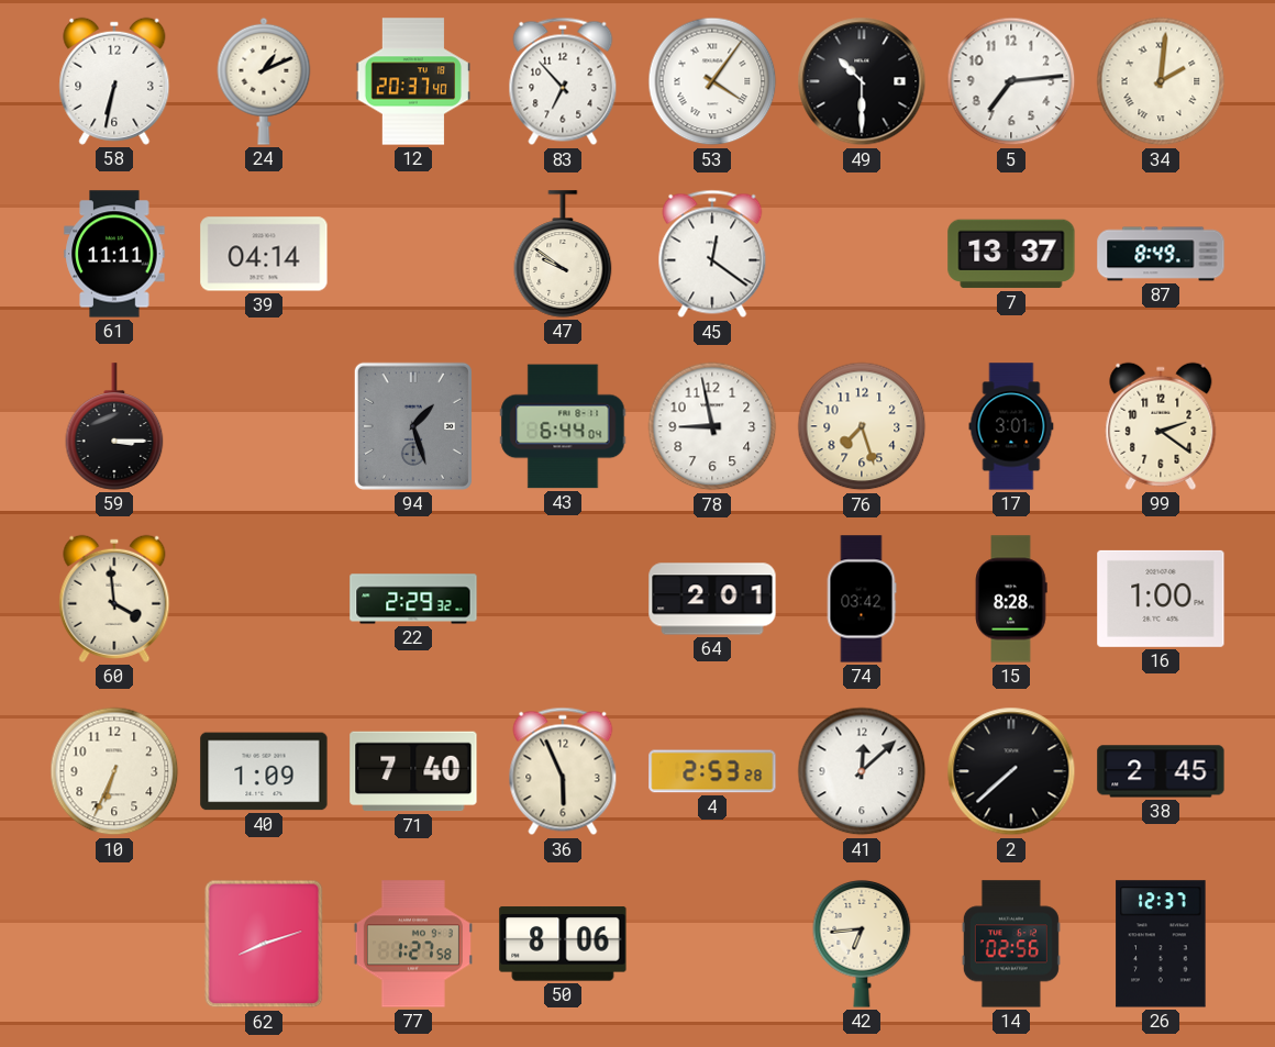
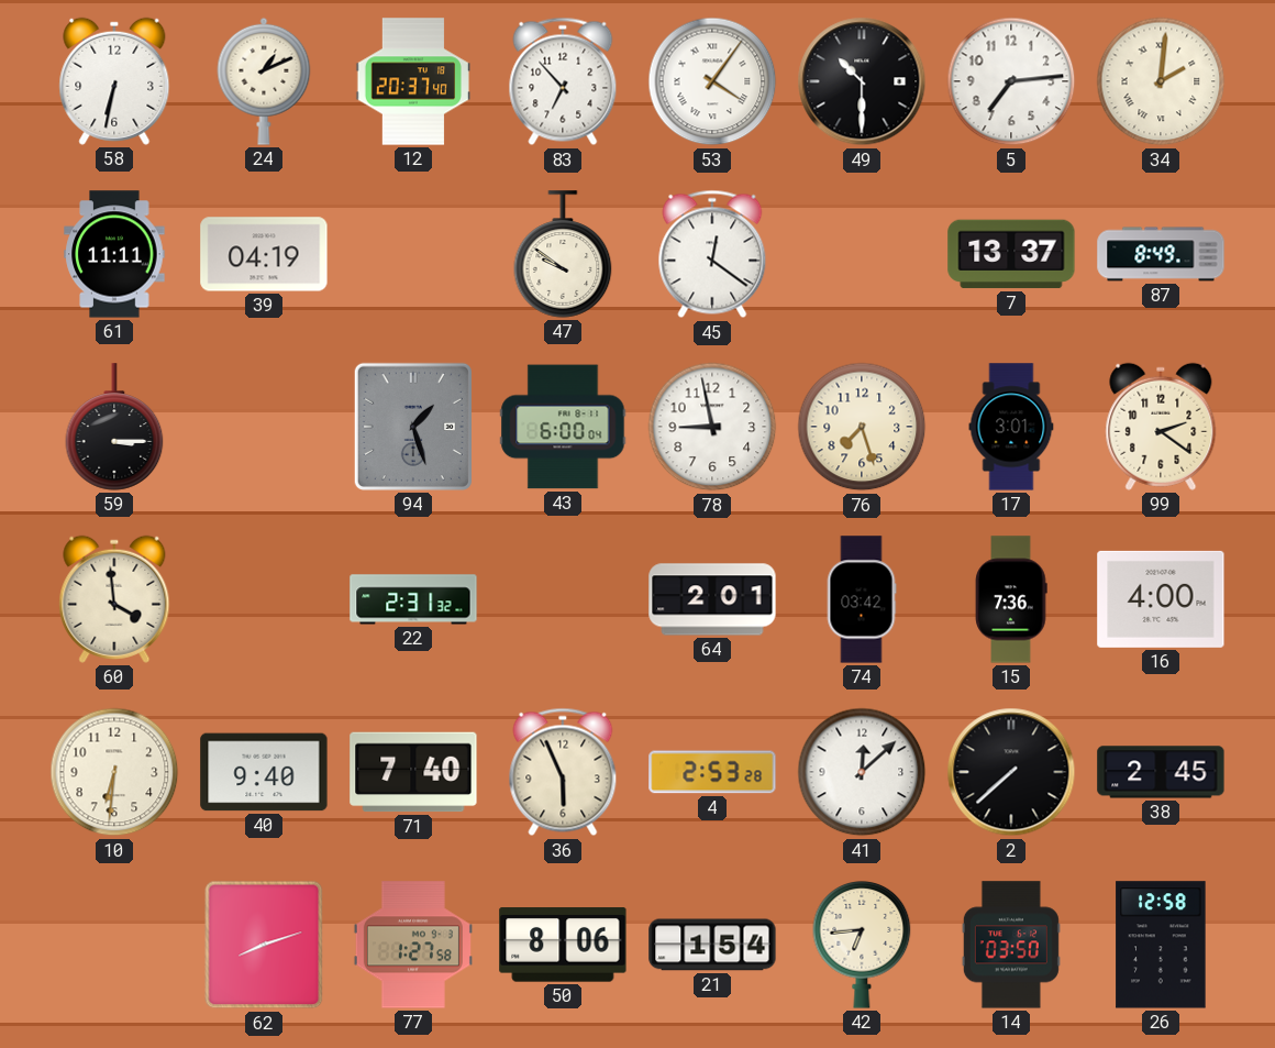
39: 04:14 -> 04:19
43: 6:44 -> 6:00
22: 2:29 -> 2:31
15: 8:28 -> 7:36
16: 1:00 -> 4:00
10: 6:34 -> 6:31
40: 1:09 -> 9:40
21: none -> 1:54
14: 02:56 -> 03:50
26: 12:37 -> 12:58
